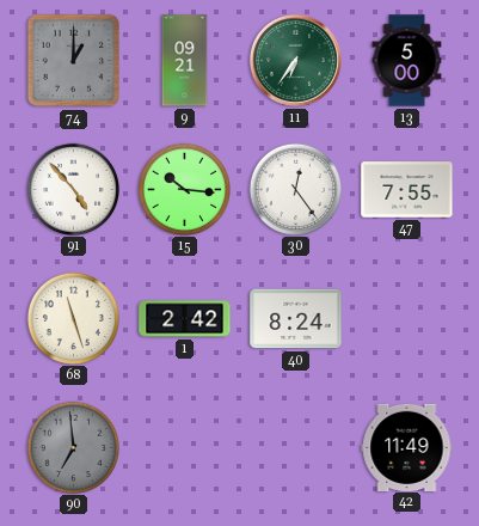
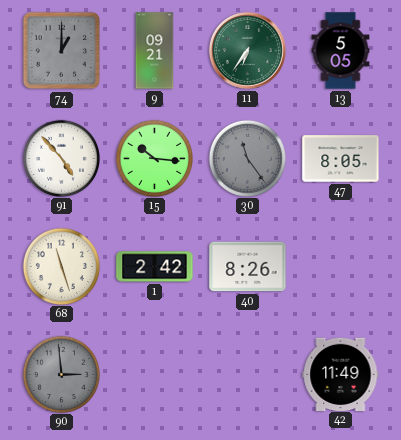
13: 5:00 -> 5:05
30: 12:24 -> 11:24
30 dial: white -> grey
47: 7:55 -> 8:05
40: 8:24 -> 8:26
90: 6:59 -> 2:59
